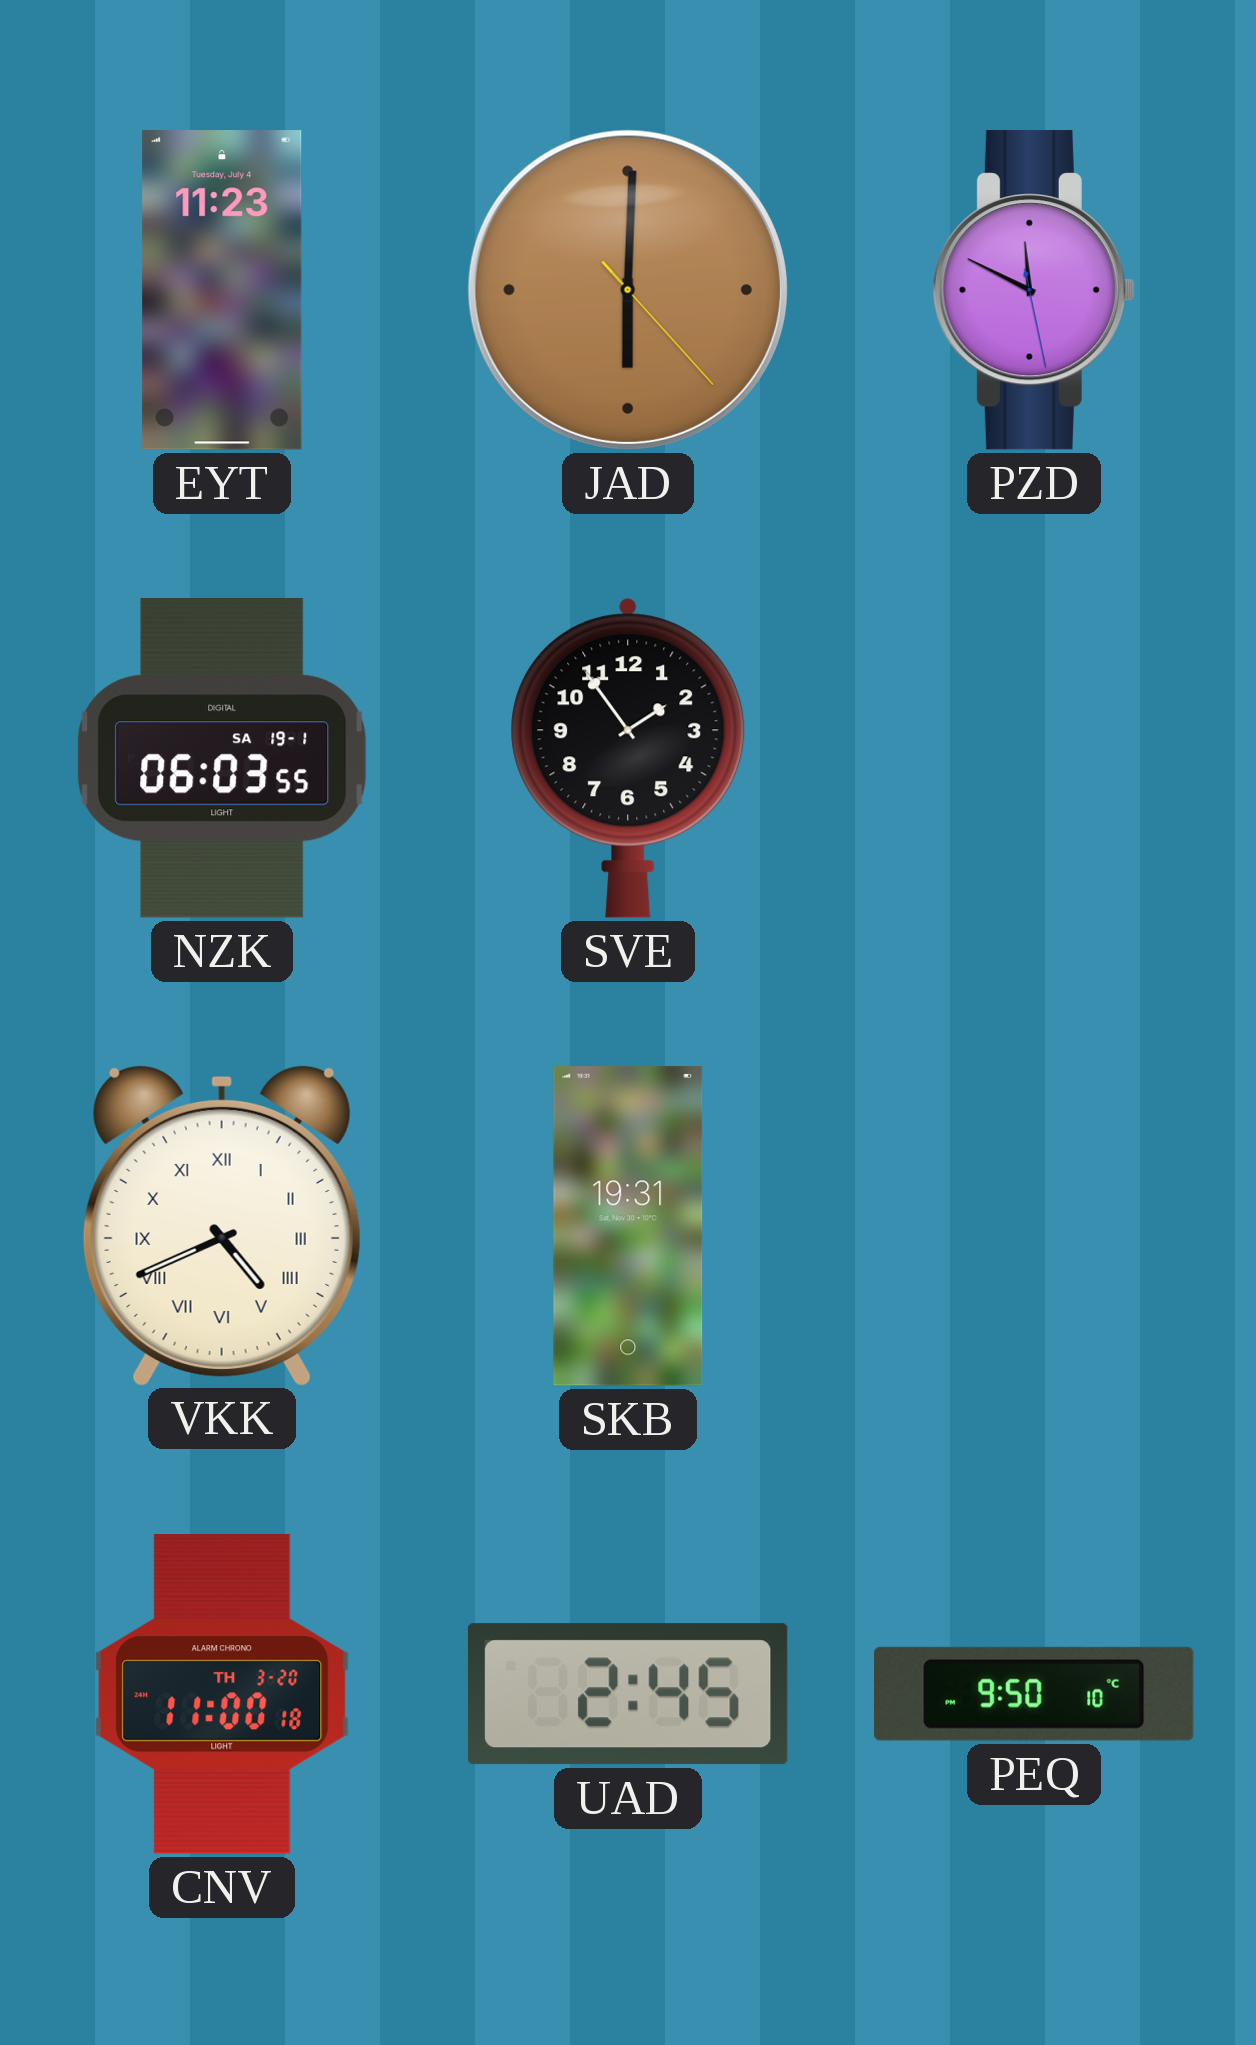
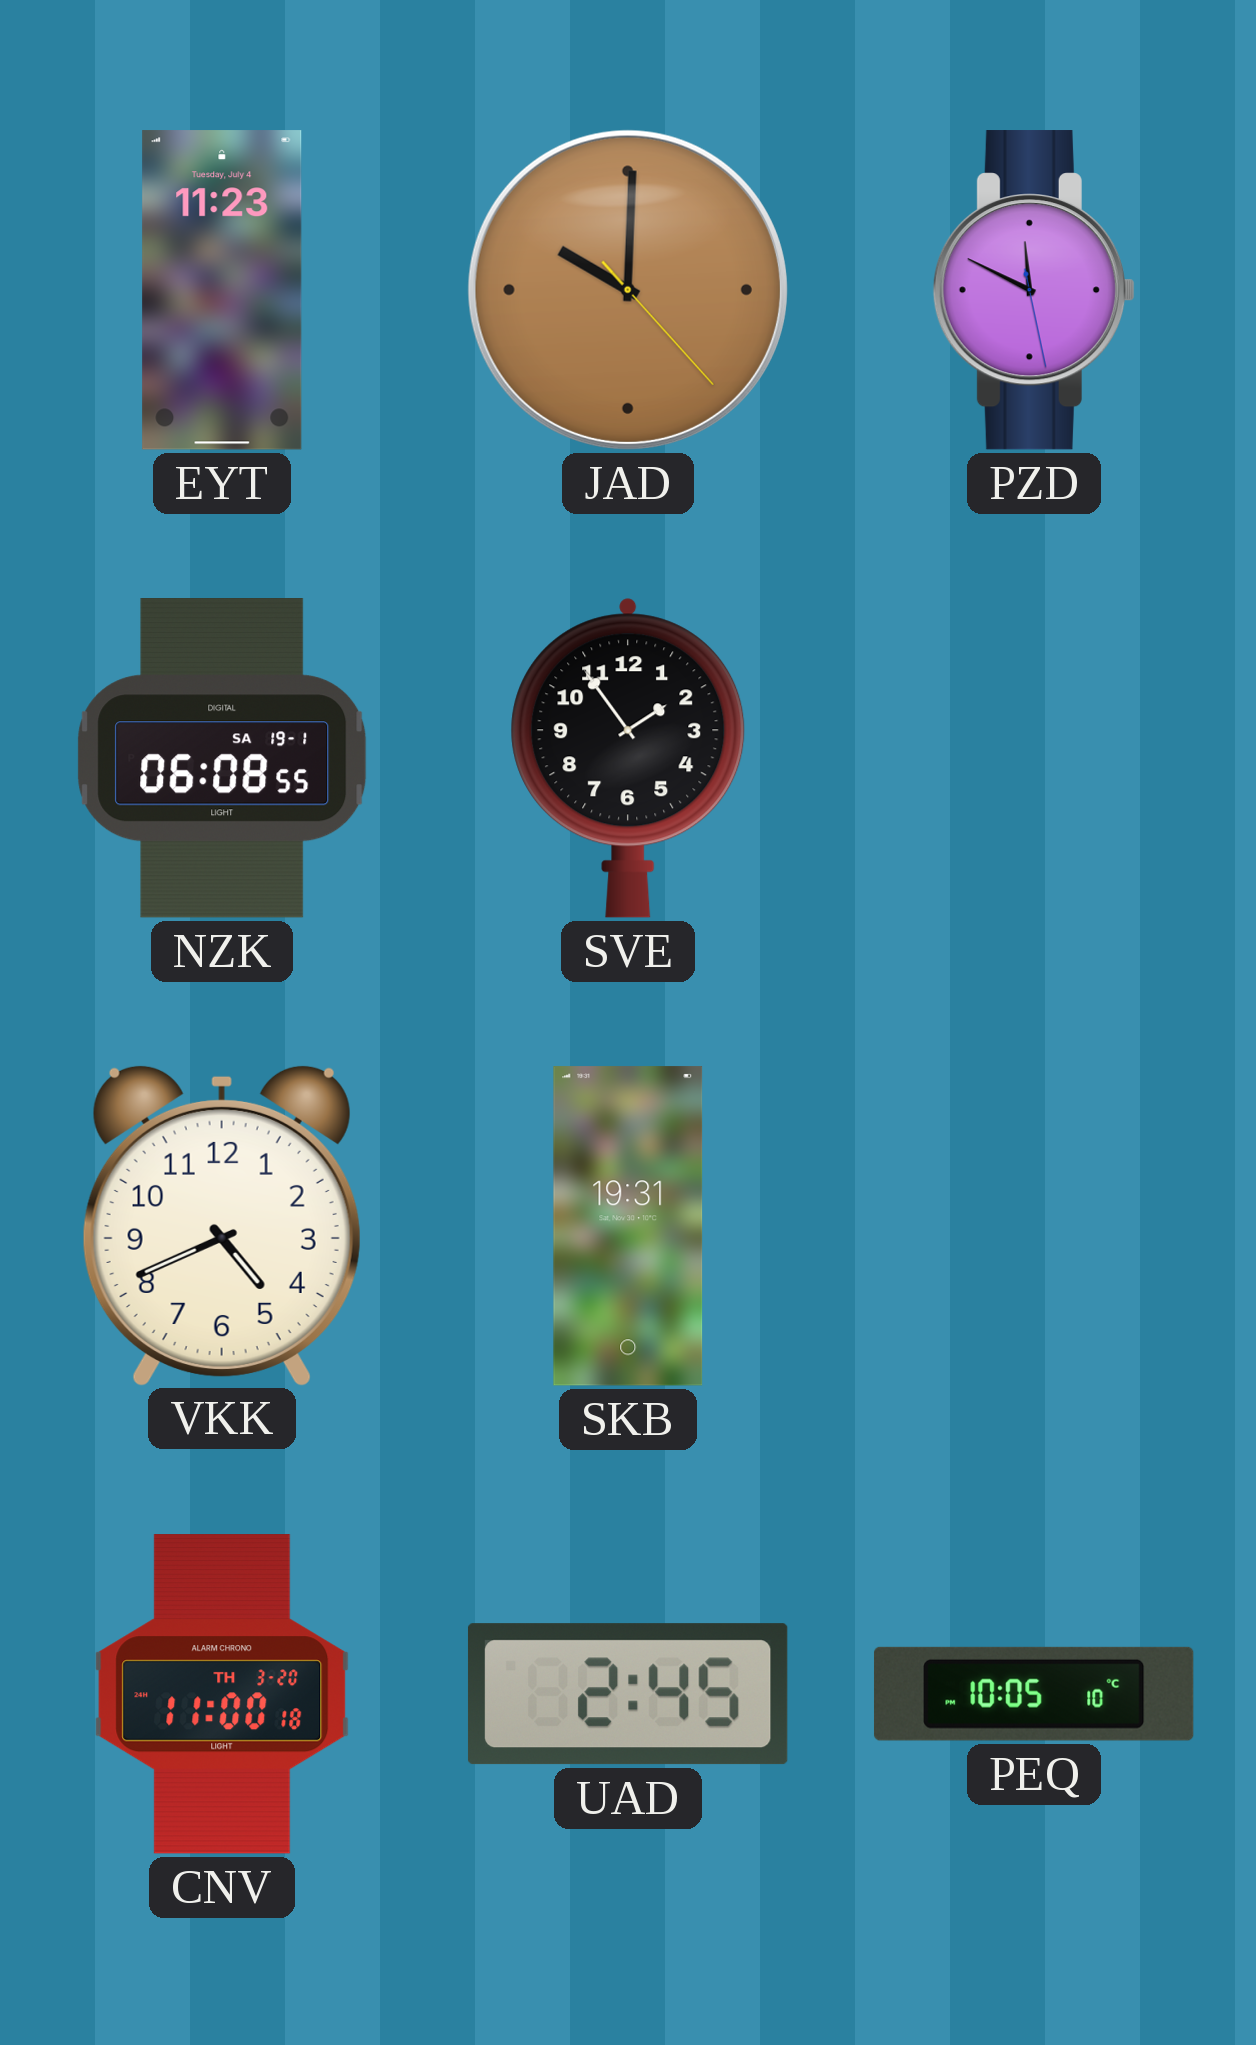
JAD: 6:00 -> 10:00
NZK: 06:03 -> 06:08
VKK numerals: Roman -> Arabic
PEQ: 9:50 -> 10:05
